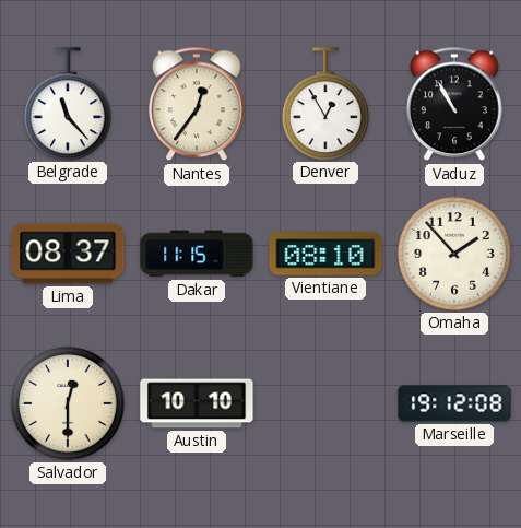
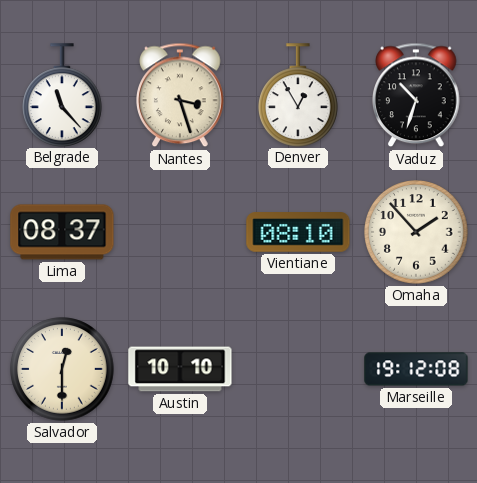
Nantes: 12:36 -> 3:27
Vaduz: 10:55 -> 10:33
Dakar: 11:15 -> none
